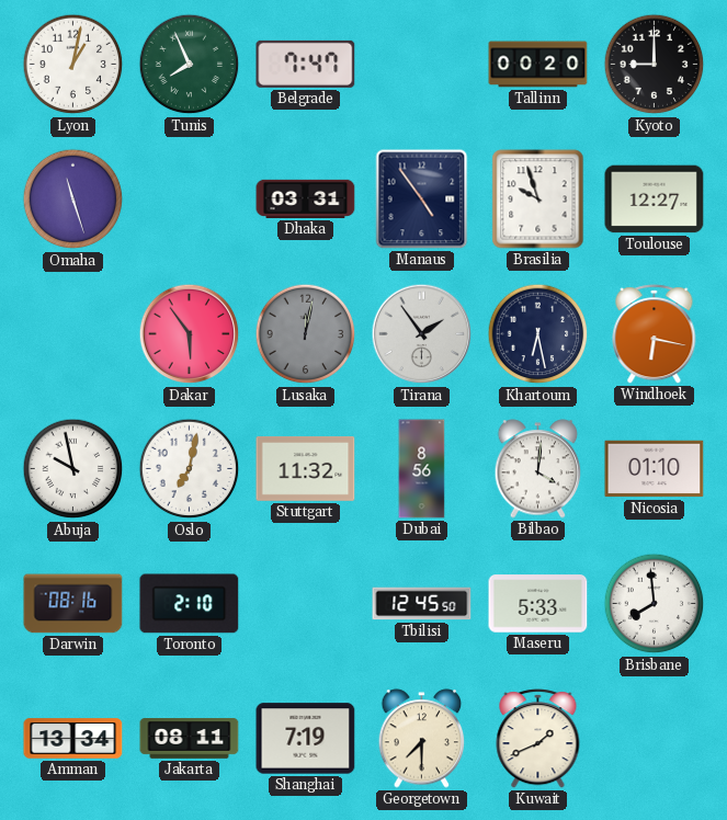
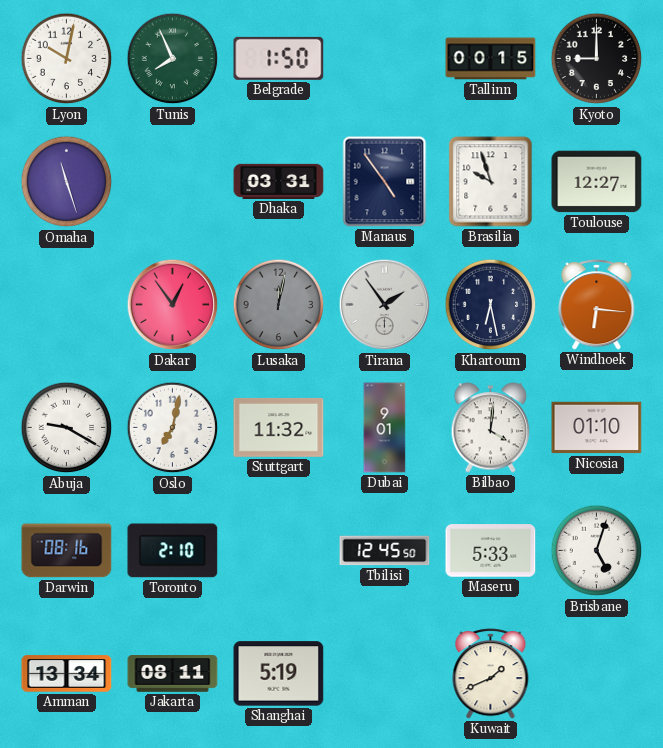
Lyon: 1:02 -> 10:02
Belgrade: 7:47 -> 1:50
Tallinn: 00:20 -> 00:15
Dakar: 5:54 -> 12:54
Windhoek: 6:17 -> 6:16
Abuja: 9:58 -> 9:20
Dubai: 8:56 -> 9:01
Brisbane: 7:59 -> 5:03
Shanghai: 7:19 -> 5:19
Georgetown: 7:30 -> none
